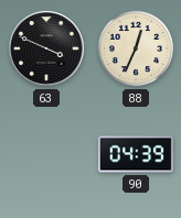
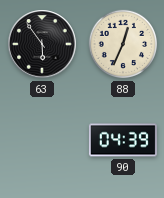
63: 3:49 -> 5:54
